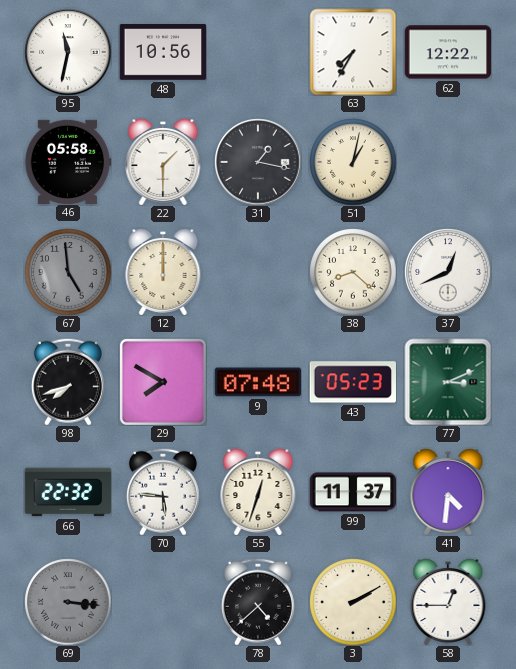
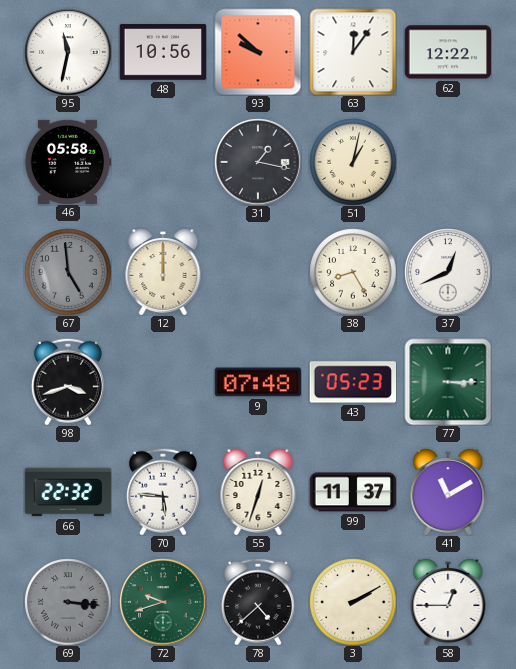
93: none -> 9:52
63: 7:35 -> 12:06
22: 1:30 -> none
38: 8:22 -> 8:25
98: 7:42 -> 3:42
29: 7:50 -> none
77: 3:11 -> 3:15
41: 4:31 -> 11:10
72: none -> 9:42
